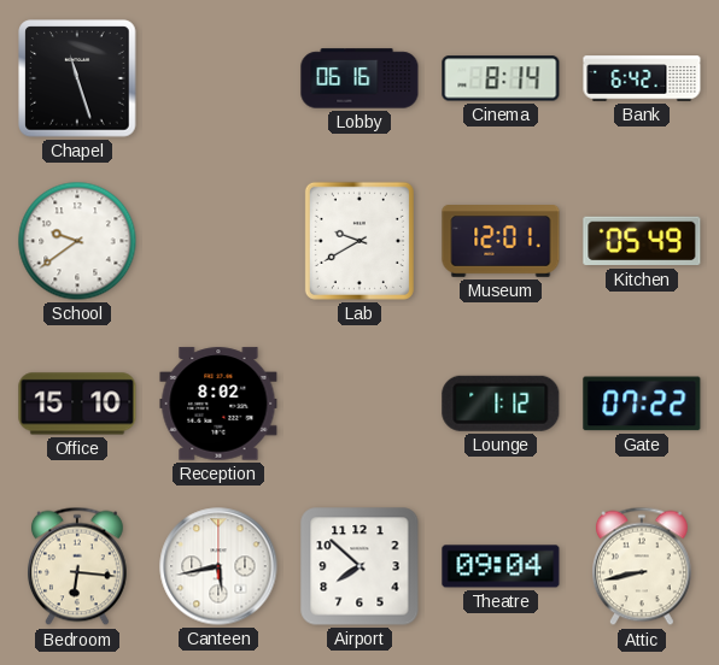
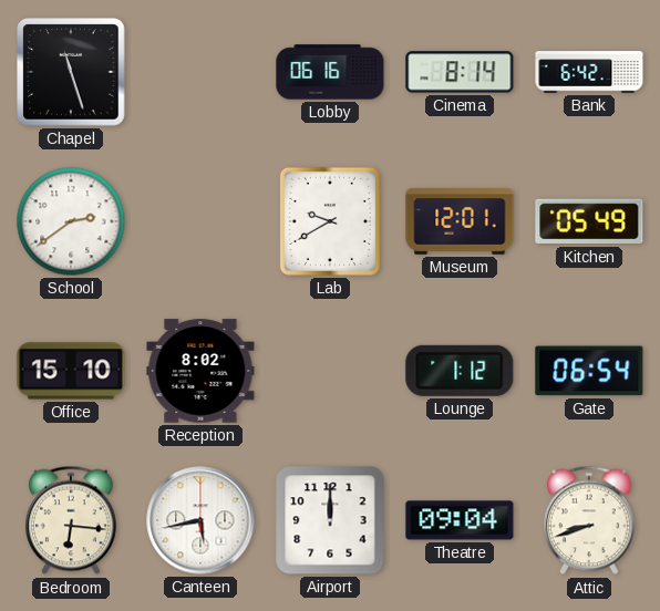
School: 9:39 -> 2:39
Gate: 07:22 -> 06:54
Airport: 7:52 -> 12:00
Attic: 8:43 -> 8:42
